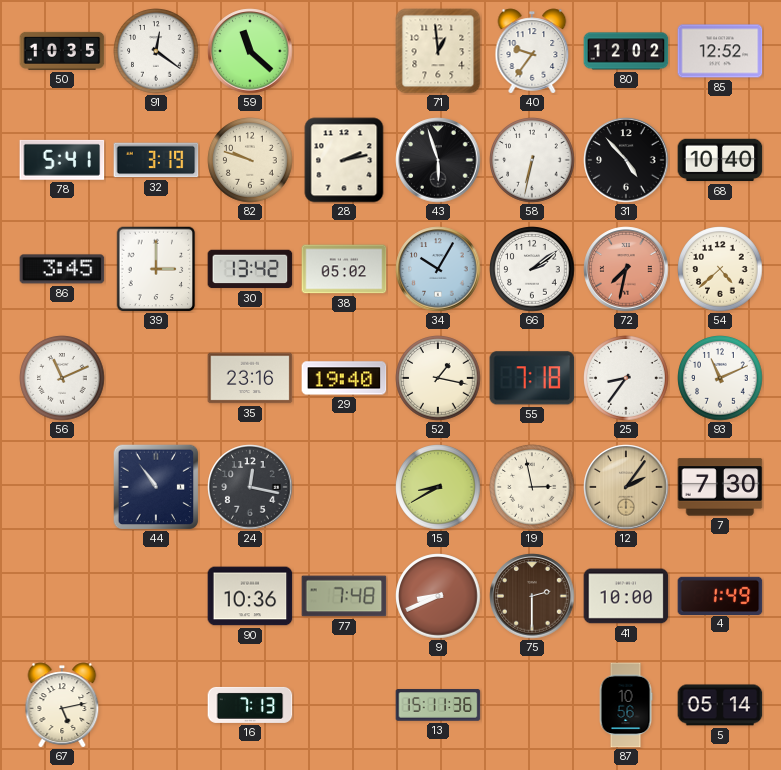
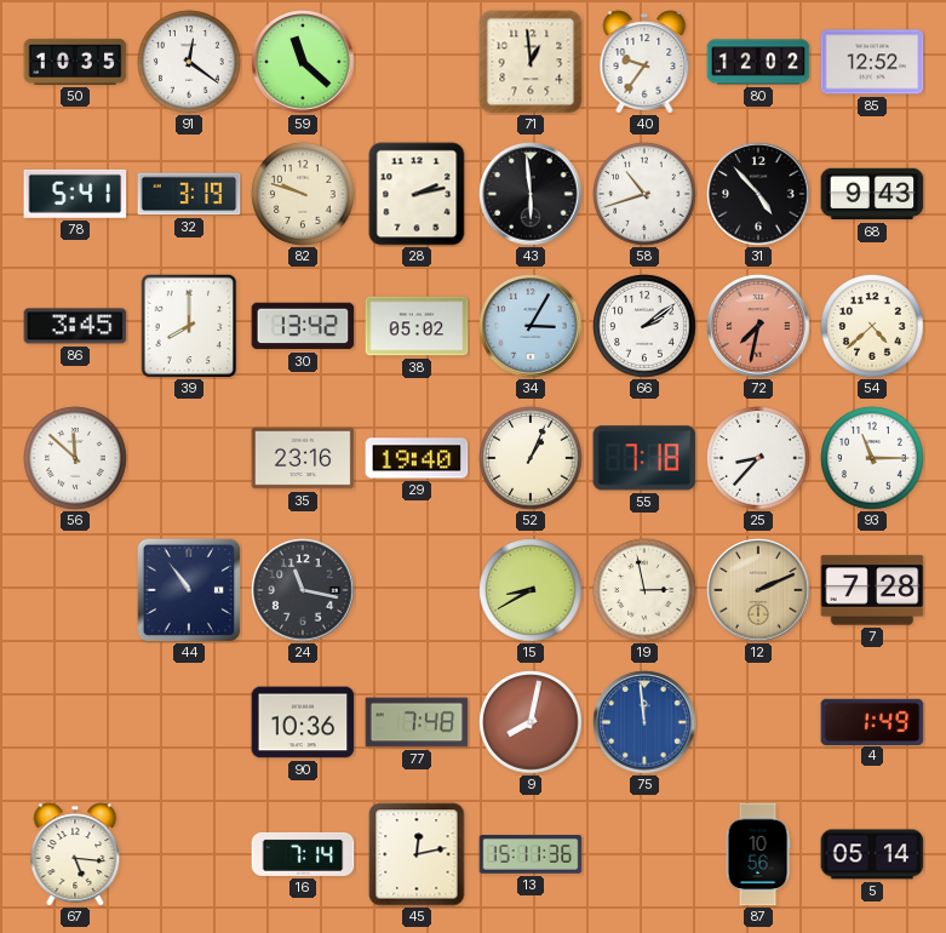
43: 5:57 -> 5:59
58: 6:32 -> 10:42
68: 10:40 -> 9:43
39: 3:00 -> 8:00
34: 10:05 -> 3:05
56: 11:11 -> 11:52
52: 1:17 -> 1:04
25: 8:36 -> 8:37
93: 11:11 -> 11:15
24: 12:17 -> 11:17
12: 2:06 -> 2:11
7: 7:30 -> 7:28
9: 8:41 -> 8:02
75: 2:30 -> 11:59
75 dial: brown -> blue
41: 10:00 -> none
67: 5:13 -> 5:16
16: 7:13 -> 7:14
45: none -> 12:13
